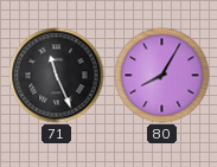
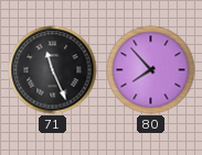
80: 8:05 -> 7:53
